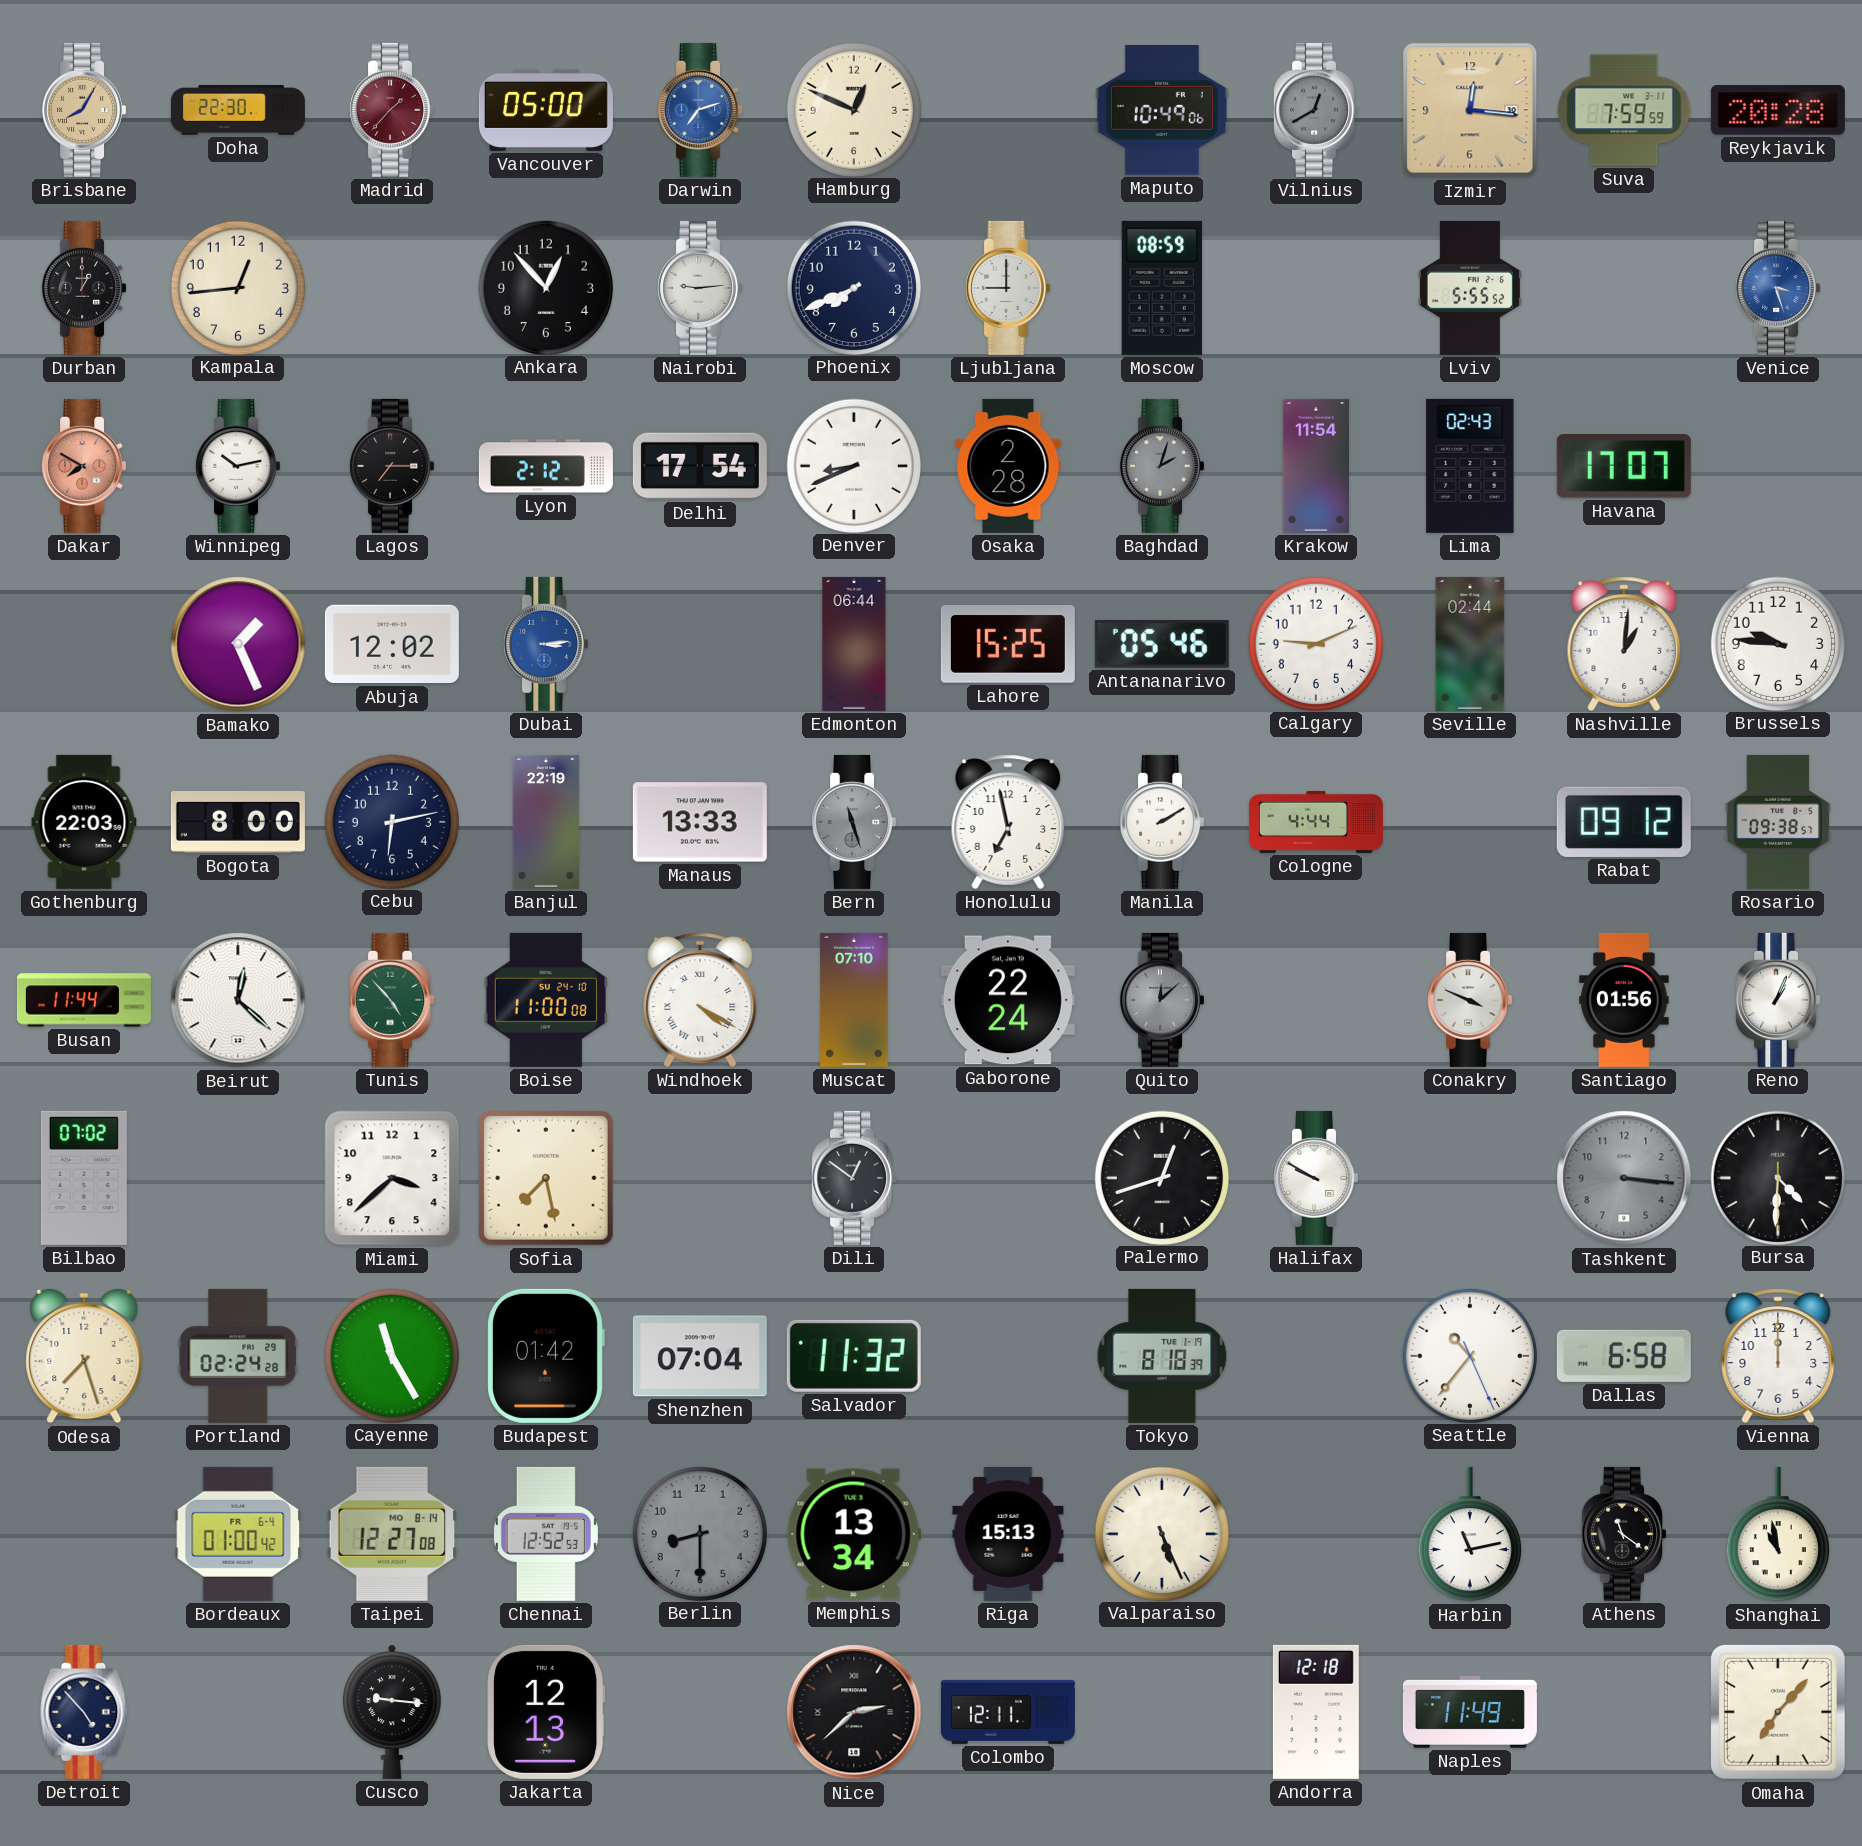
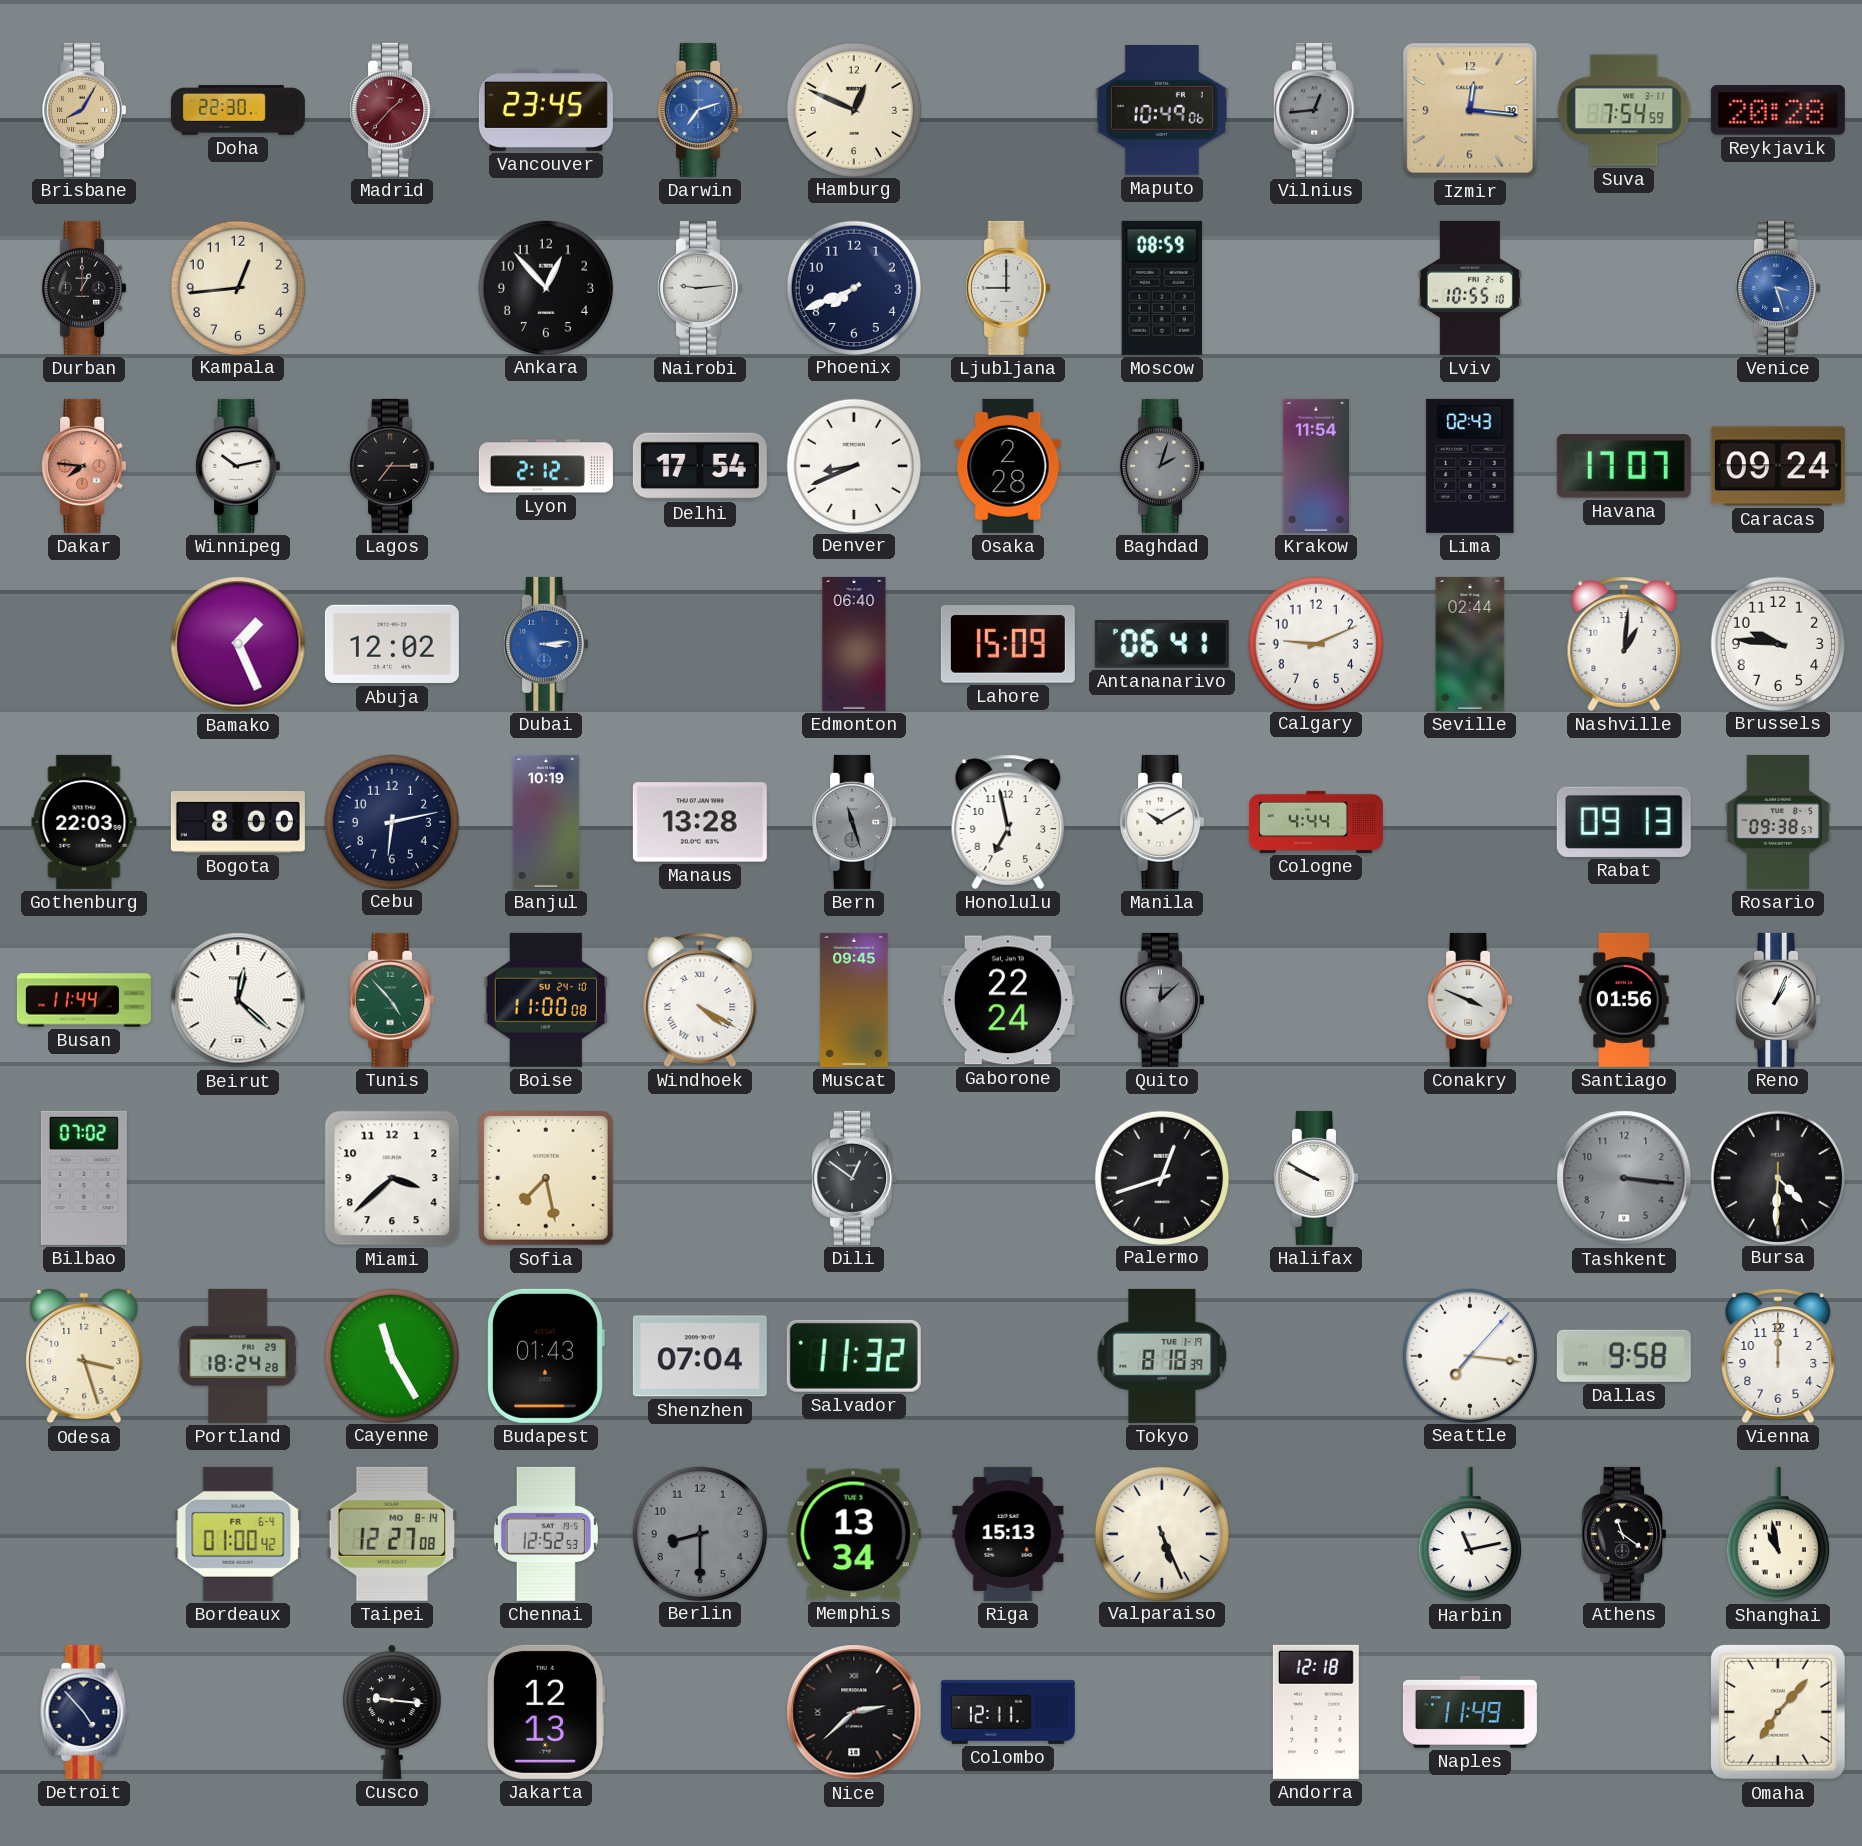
Vancouver: 05:00 -> 23:45
Vilnius: 12:40 -> 12:44
Suva: 7:59 -> 7:54
Lviv: 5:55 -> 10:55
Dakar: 7:50 -> 7:46
Caracas: none -> 09:24
Edmonton: 06:44 -> 06:40
Lahore: 15:25 -> 15:09
Antananarivo: 05:46 -> 06:41
Banjul: 22:19 -> 10:19
Manaus: 13:33 -> 13:28
Manila: 2:10 -> 10:10
Rabat: 09:12 -> 09:13
Muscat: 07:10 -> 09:45
Odesa: 7:27 -> 3:27
Portland: 02:24 -> 18:24
Budapest: 01:42 -> 01:43
Seattle: 10:36 -> 7:16
Dallas: 6:58 -> 9:58
